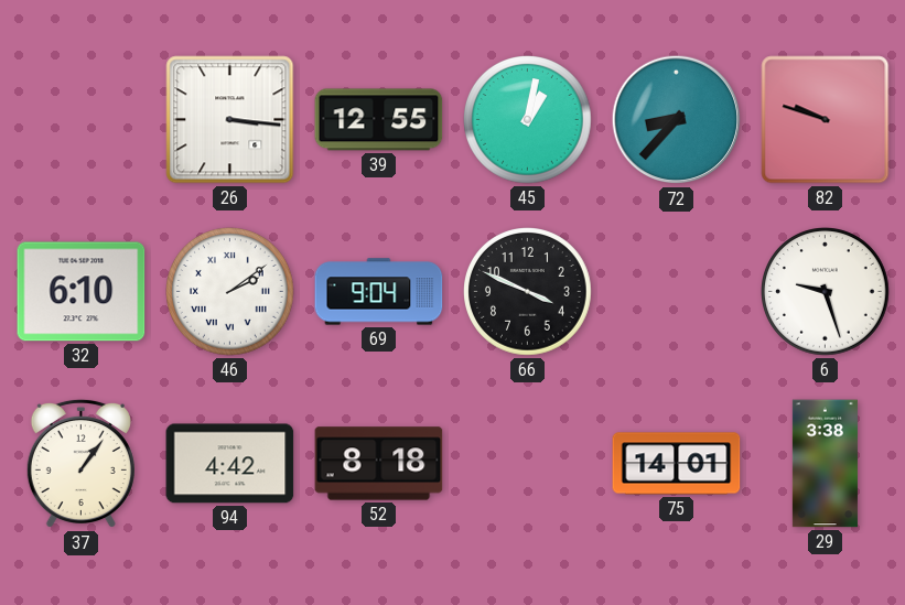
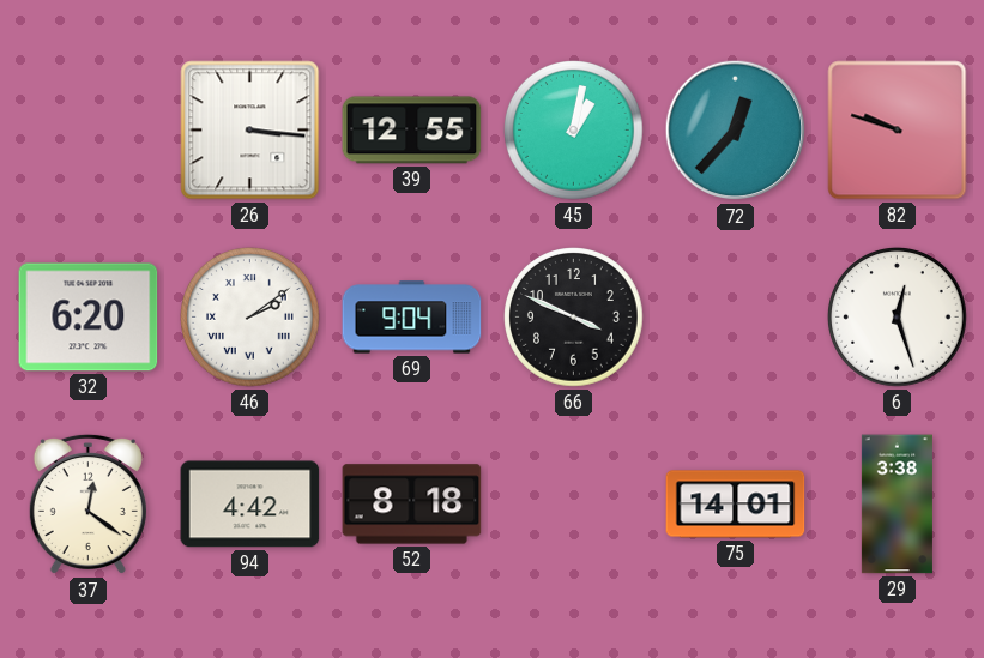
72: 8:37 -> 12:37
32: 6:10 -> 6:20
6: 9:27 -> 12:27
37: 1:06 -> 12:21
